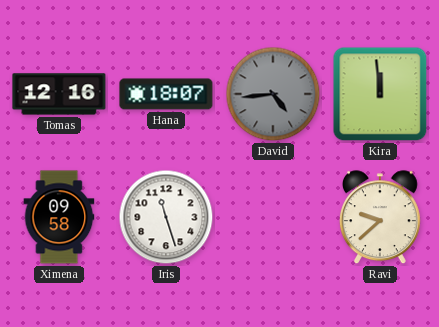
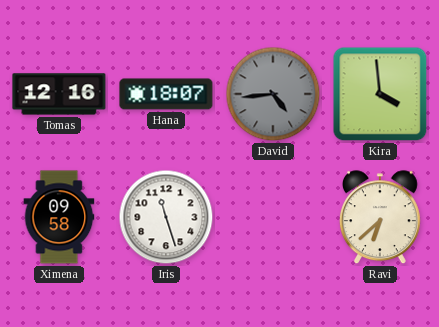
Kira: 11:59 -> 3:59
Ravi: 9:38 -> 6:38
